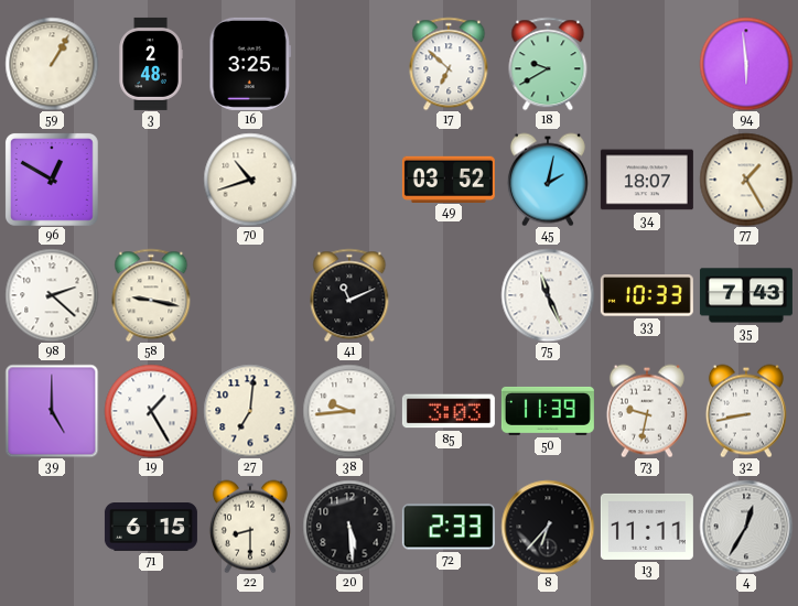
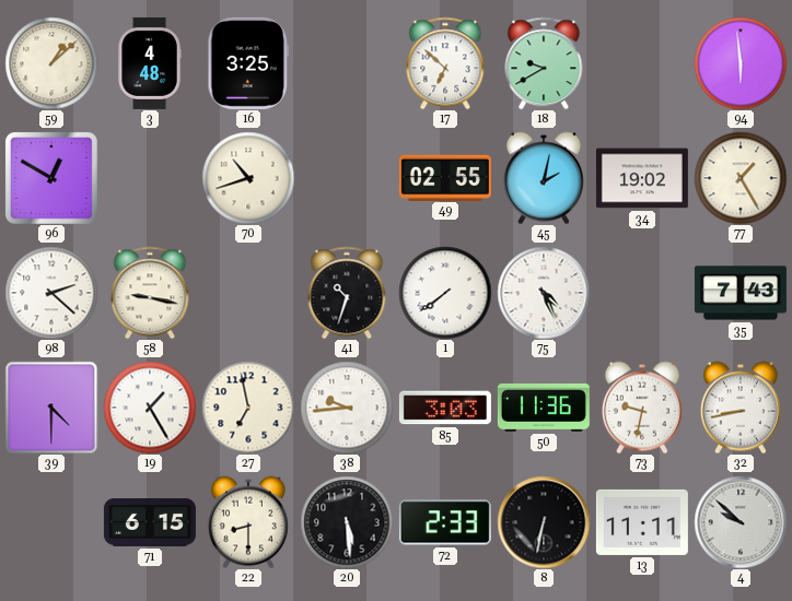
59: 1:05 -> 1:08
3: 2:48 -> 4:48
49: 03:52 -> 02:55
34: 18:07 -> 19:02
41: 11:11 -> 10:33
1: none -> 7:39
75: 11:26 -> 4:26
33: 10:33 -> none
39: 5:00 -> 4:30
27: 7:01 -> 6:58
50: 11:39 -> 11:36
8: 6:37 -> 6:32
4: 12:35 -> 9:52
